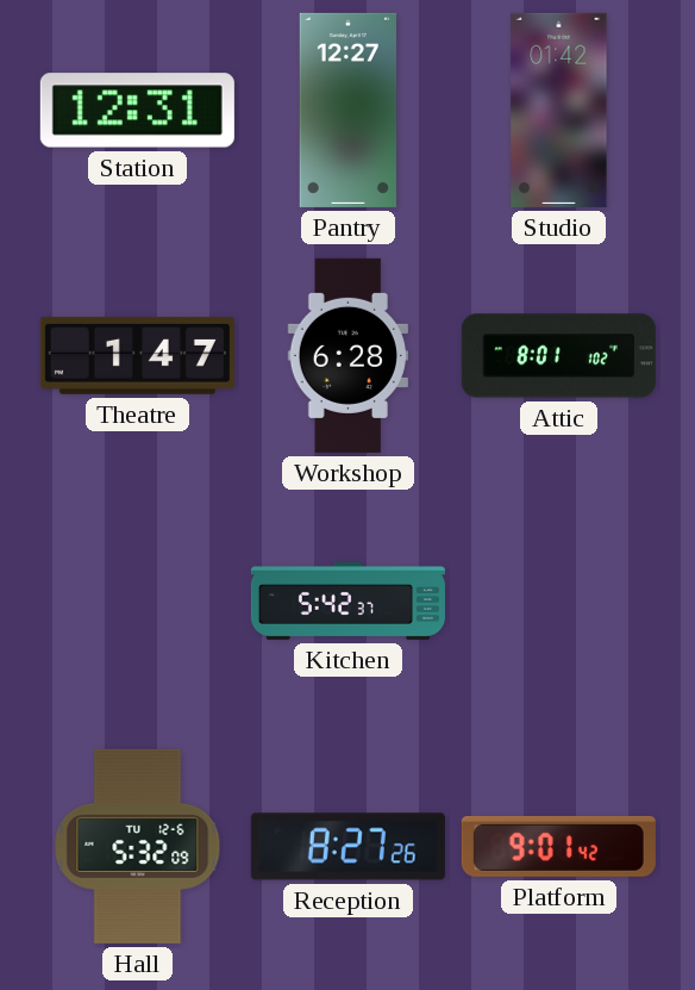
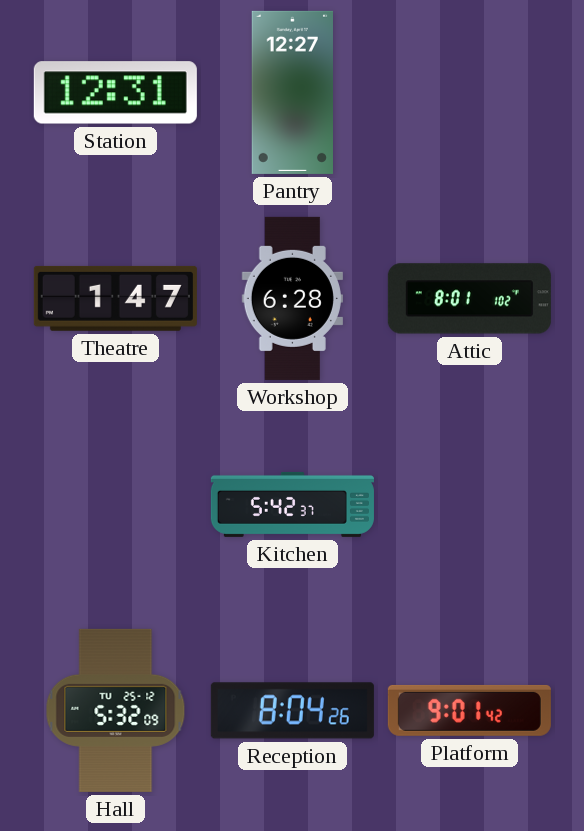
Studio: 01:42 -> none
Hall date: TU 12-6 -> TU 25-12
Reception: 8:27 -> 8:04
